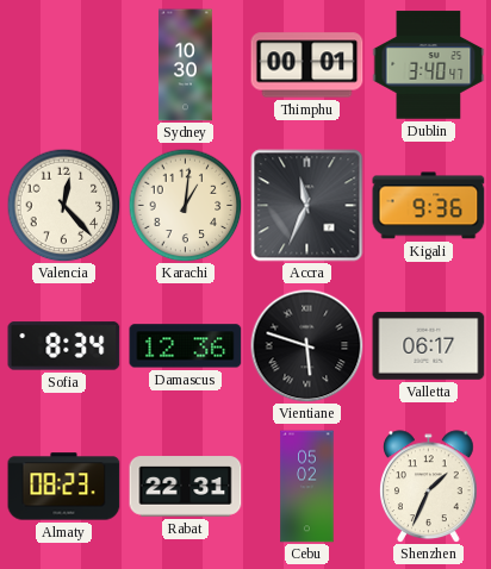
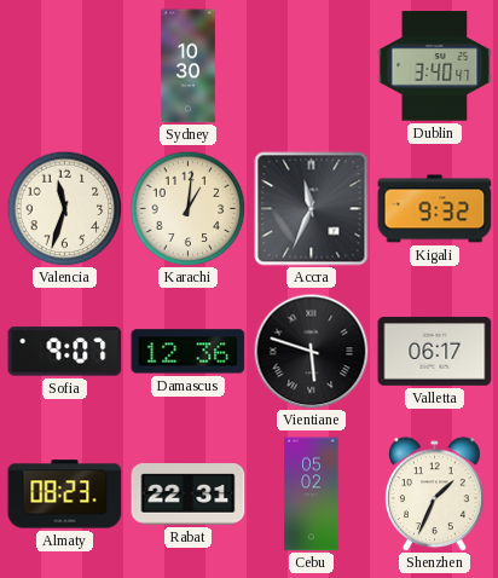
Thimphu: 00:01 -> none
Valencia: 12:23 -> 11:33
Kigali: 9:36 -> 9:32
Sofia: 8:34 -> 9:07
